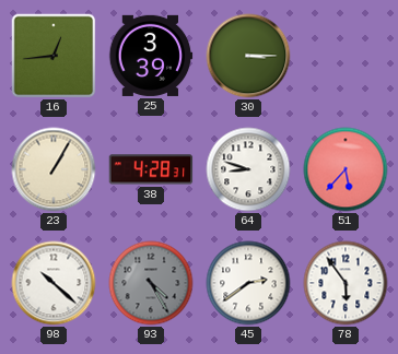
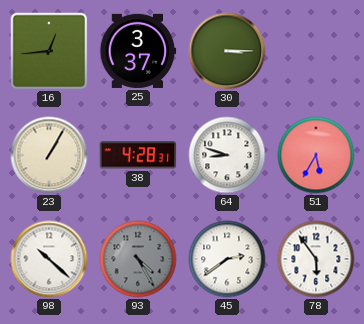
25: 3:39 -> 3:37
51: 5:37 -> 5:35
